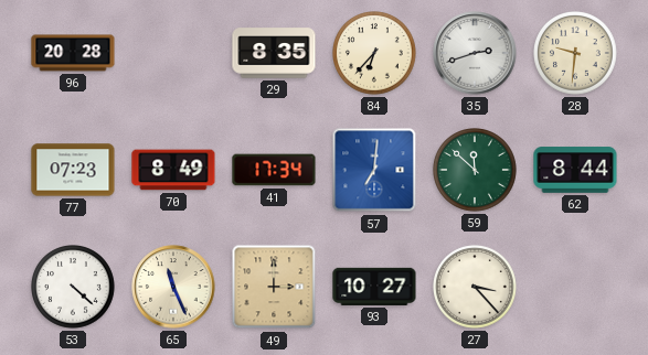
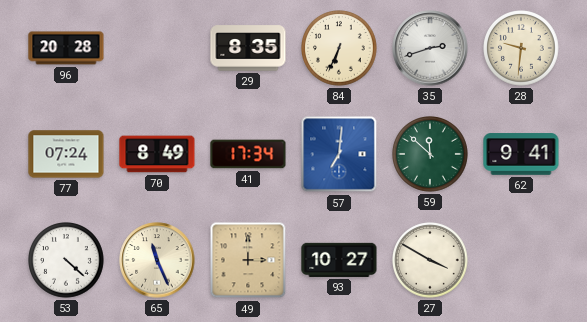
84: 6:37 -> 6:34
77: 07:23 -> 07:24
62: 8:44 -> 9:41
27: 3:23 -> 3:50
